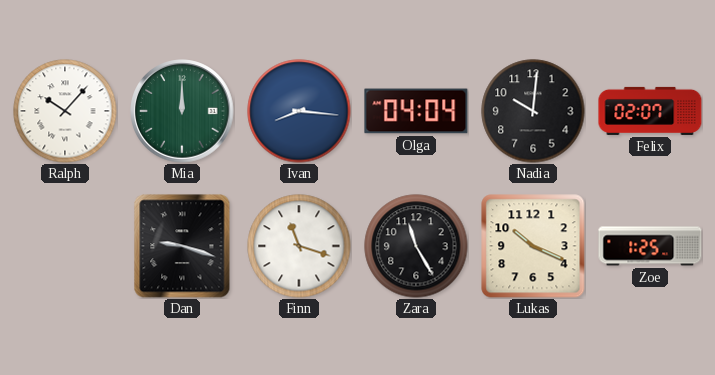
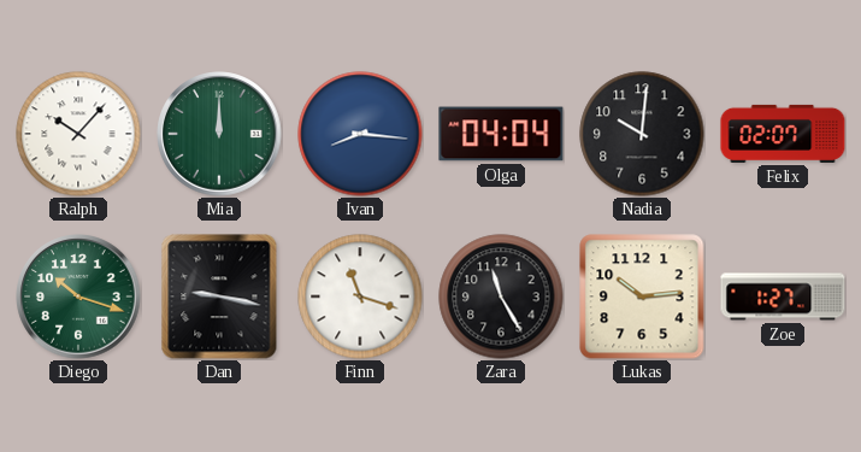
Diego: none -> 10:18
Dan: 9:18 -> 9:17
Lukas: 10:19 -> 10:14
Zoe: 1:25 -> 1:27
